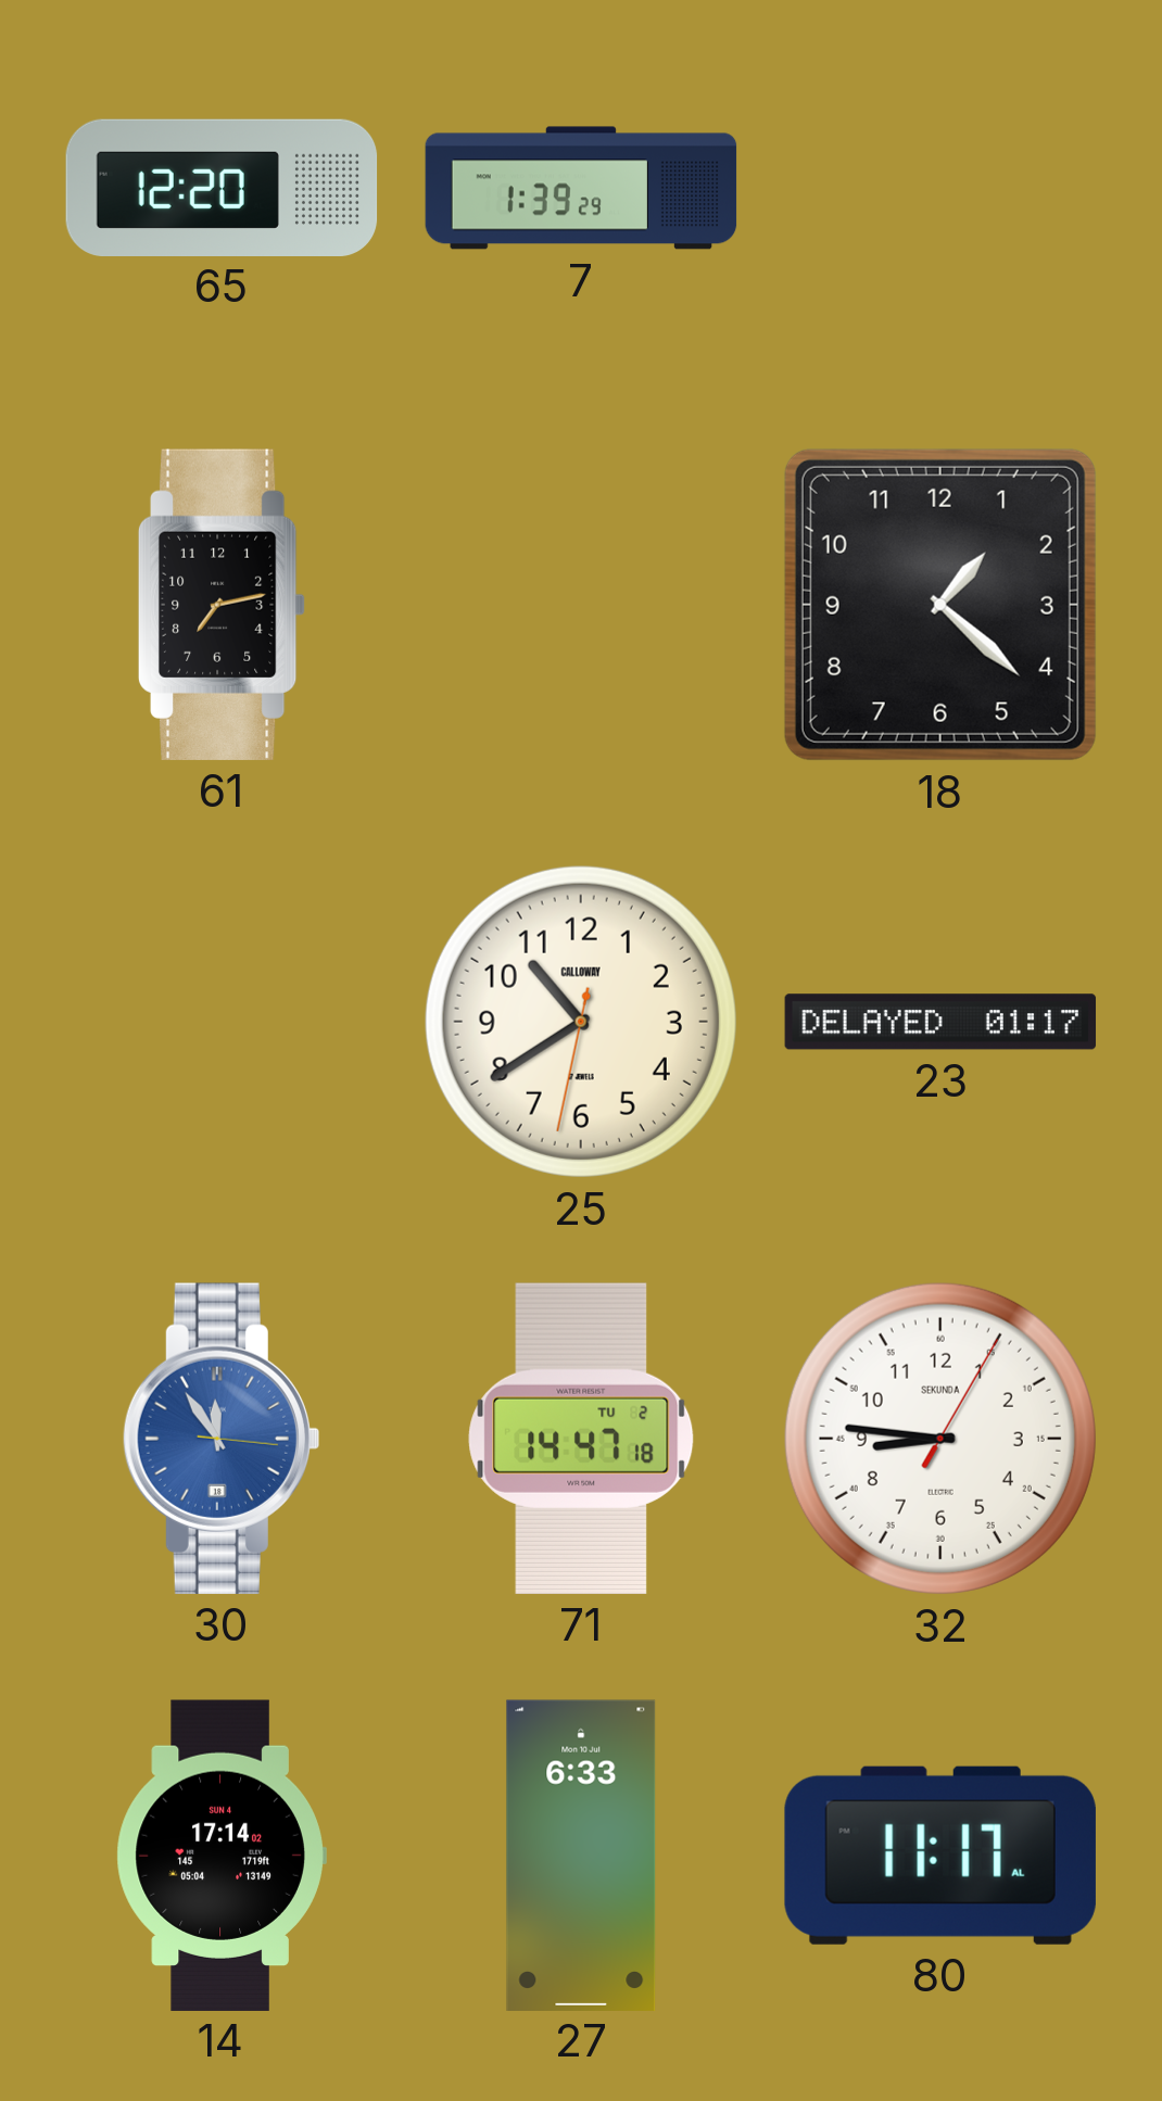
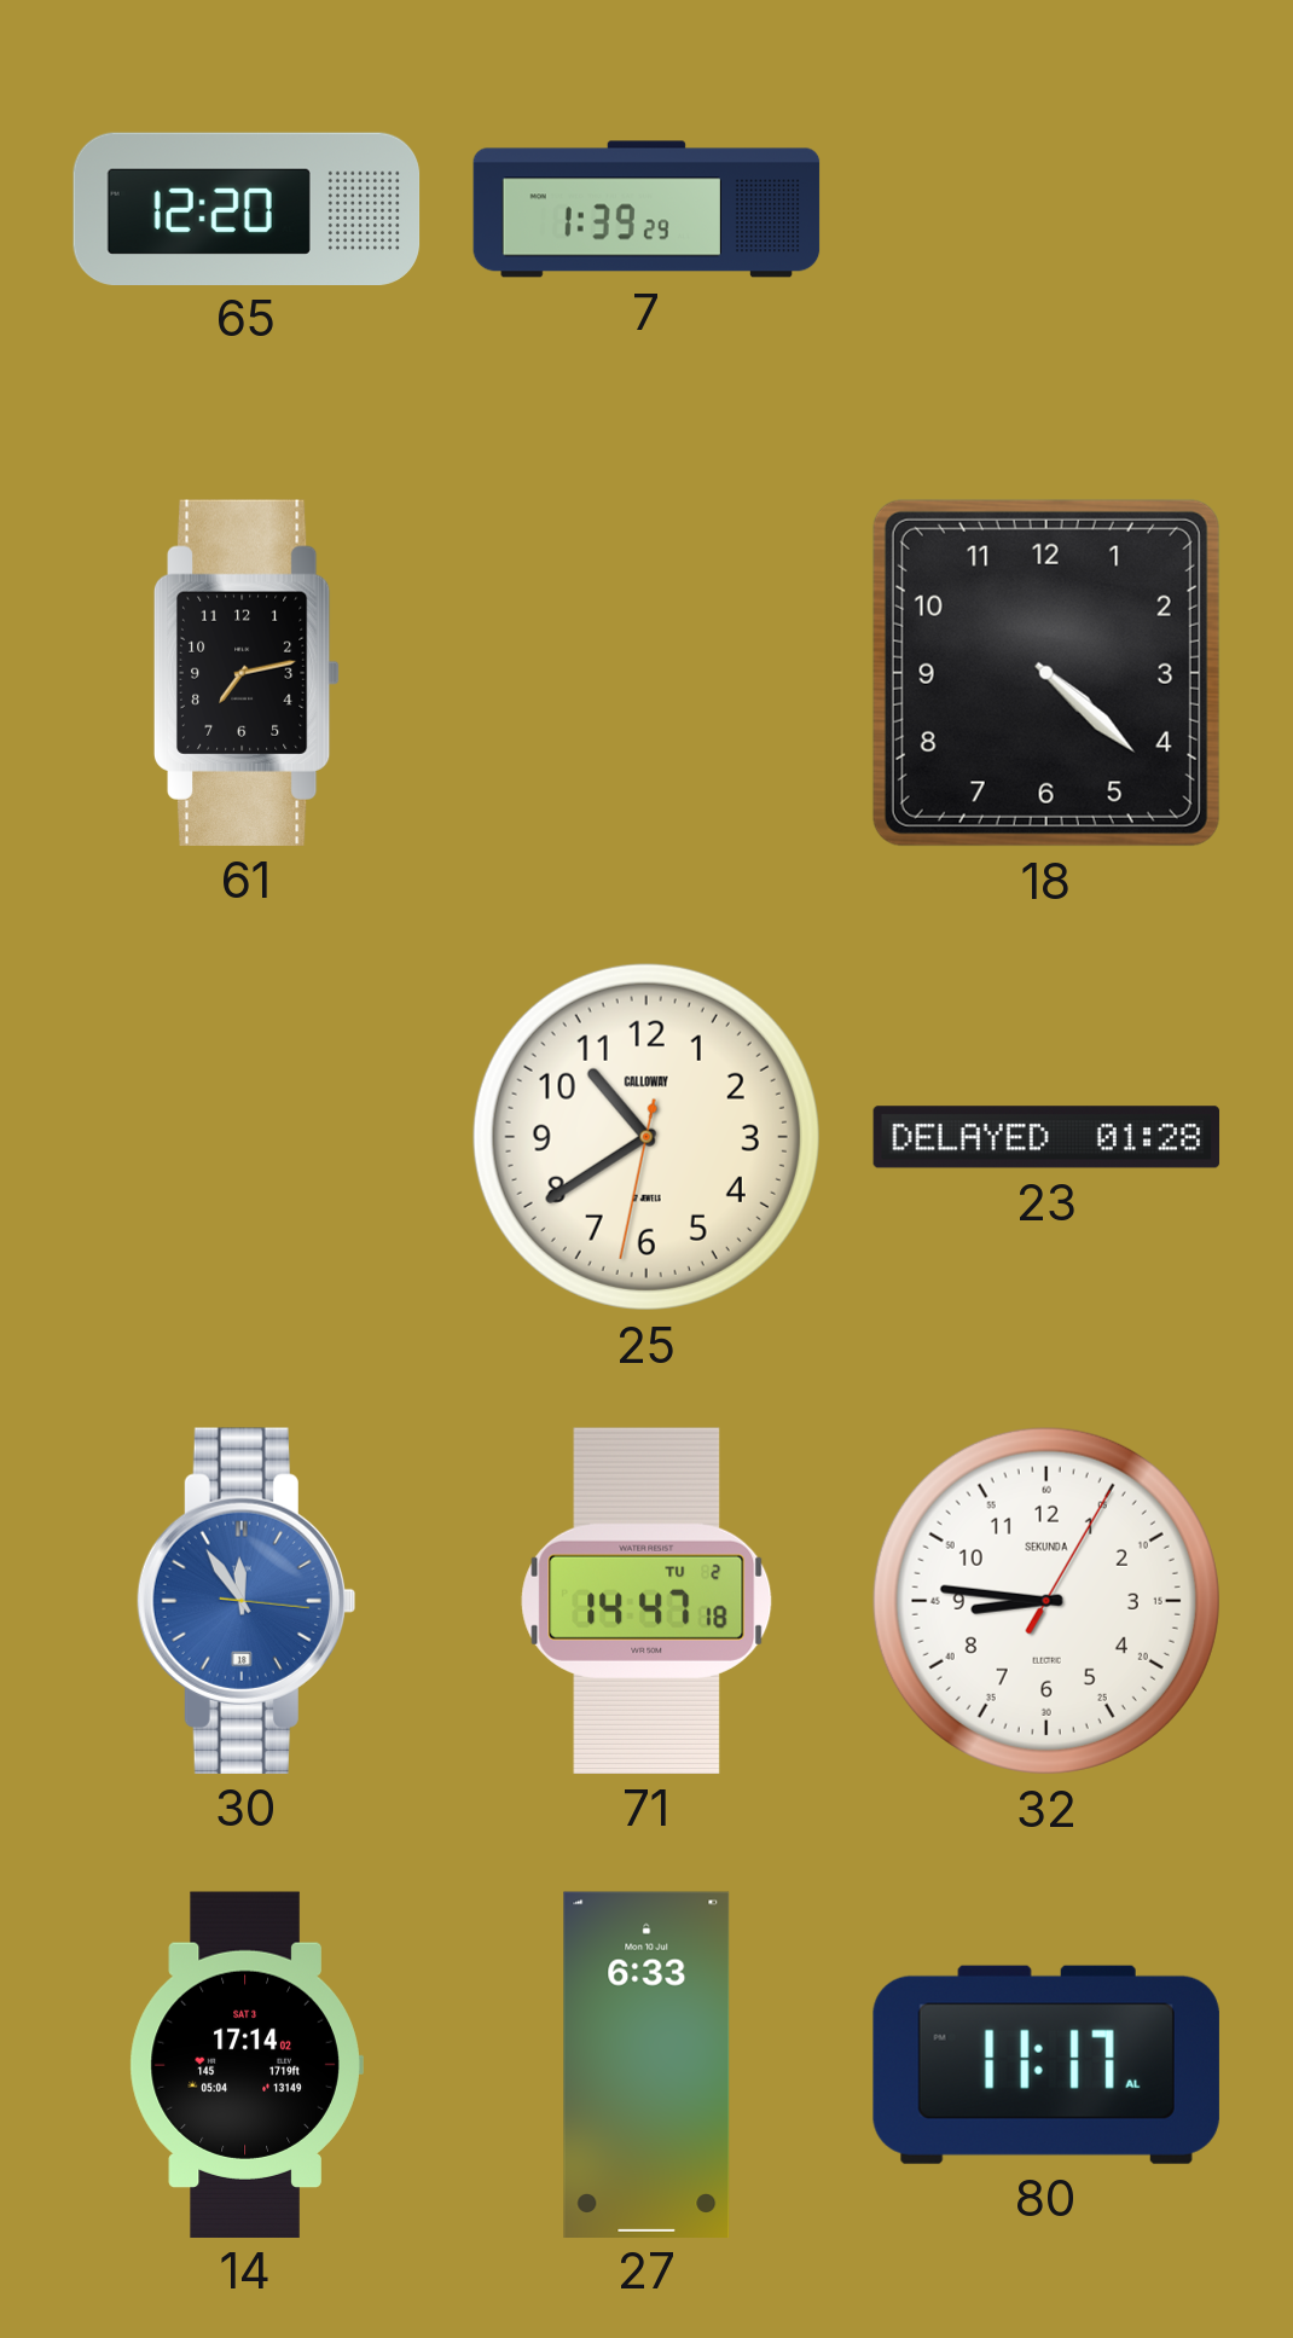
18: 1:22 -> 4:22
23: 01:17 -> 01:28
14 date: SUN 4 -> SAT 3
